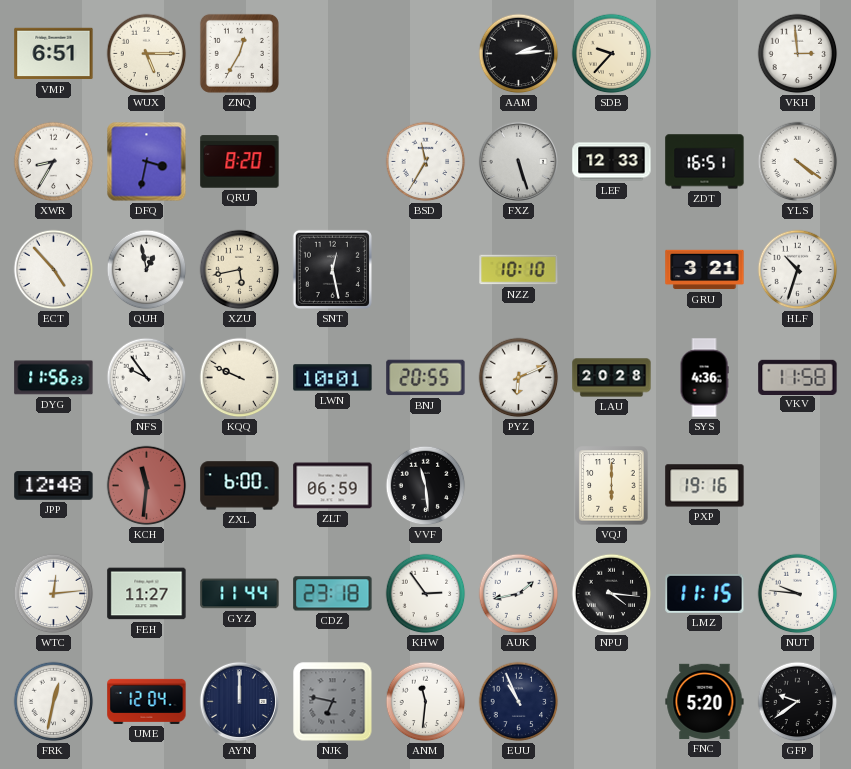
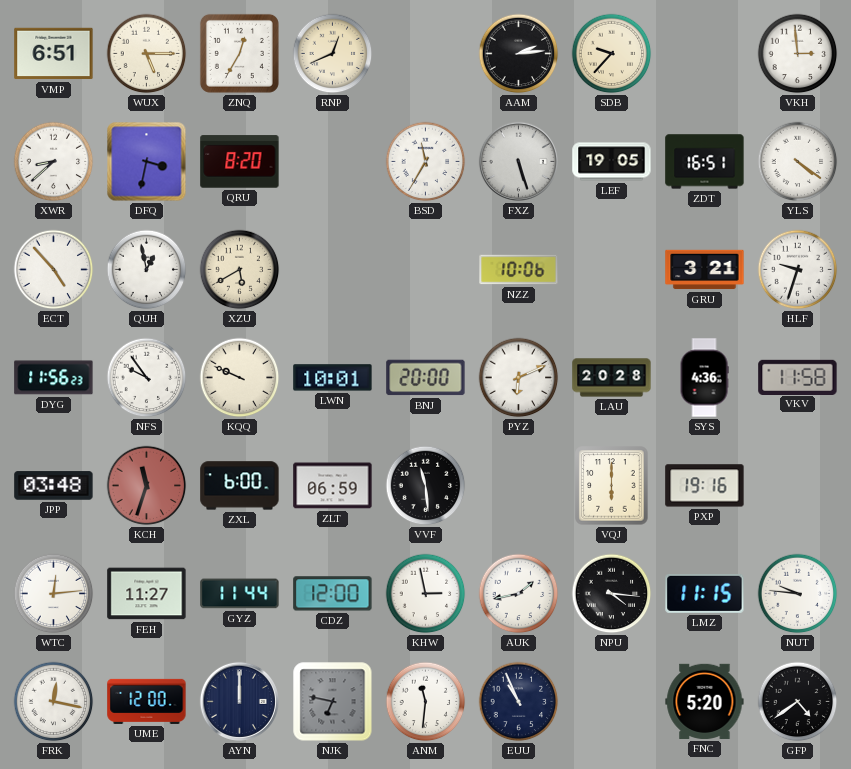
RNP: none -> 12:41
XWR: 8:35 -> 8:38
LEF: 12:33 -> 19:05
XZU: 5:43 -> 5:40
SNT: 12:28 -> none
NZZ: 10:10 -> 10:06
HLF: 10:33 -> 9:33
BNJ: 20:55 -> 20:00
JPP: 12:48 -> 03:48
KCH: 11:31 -> 11:33
CDZ: 23:18 -> 12:00
KHW: 2:54 -> 2:58
FRK: 12:32 -> 12:17
UME: 12:04 -> 12:00
GFP: 9:39 -> 4:39
